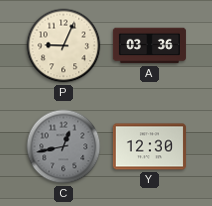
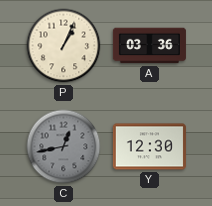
P: 9:04 -> 1:04
